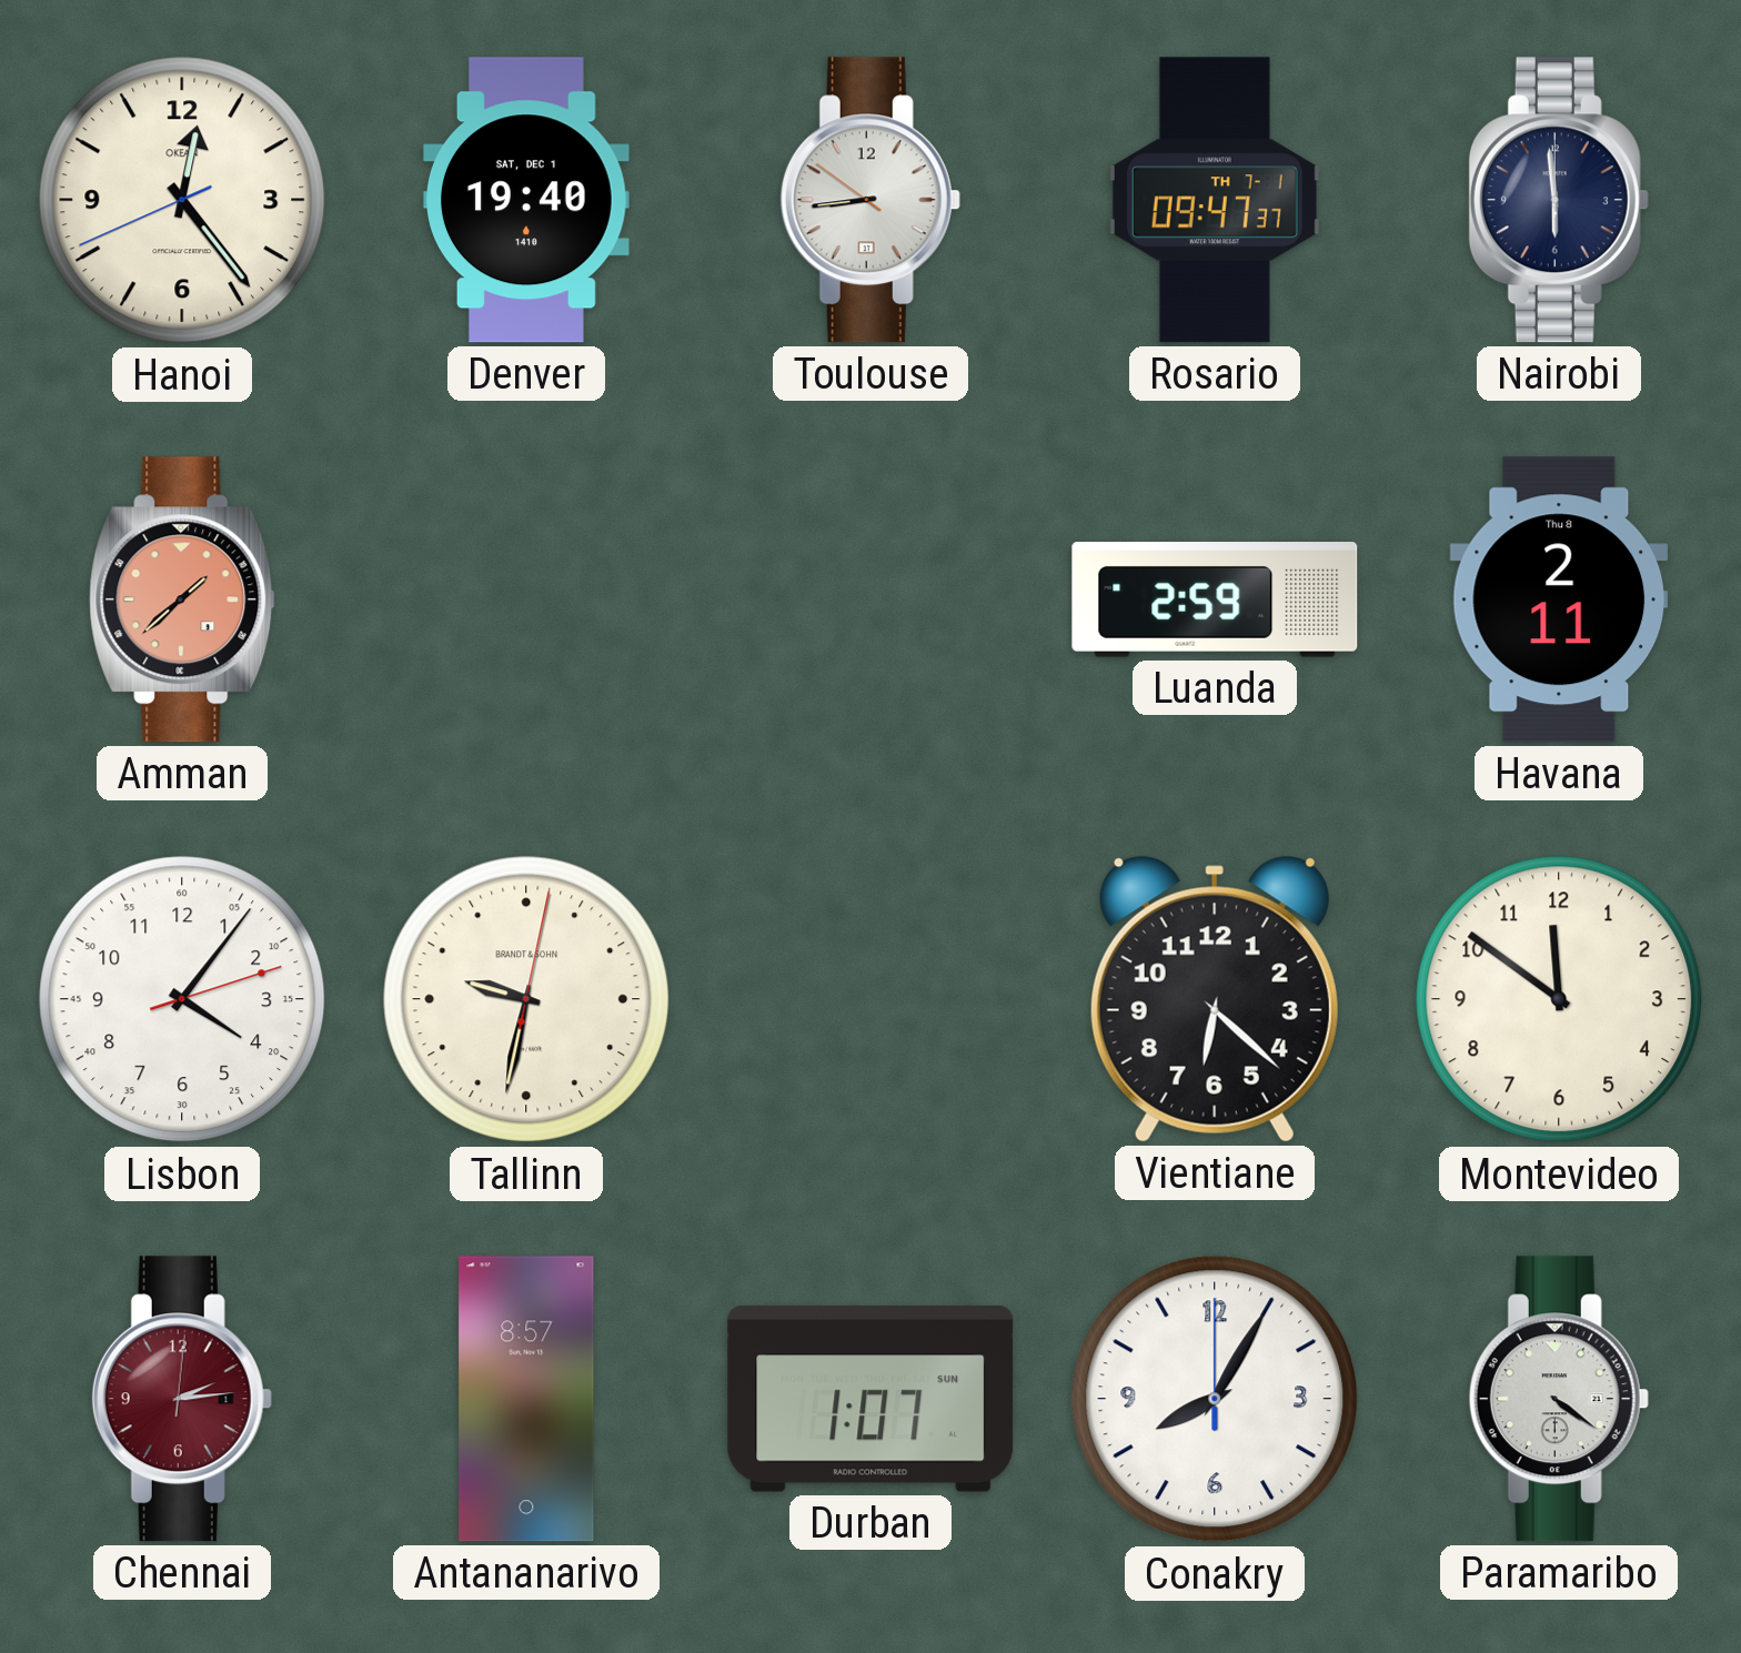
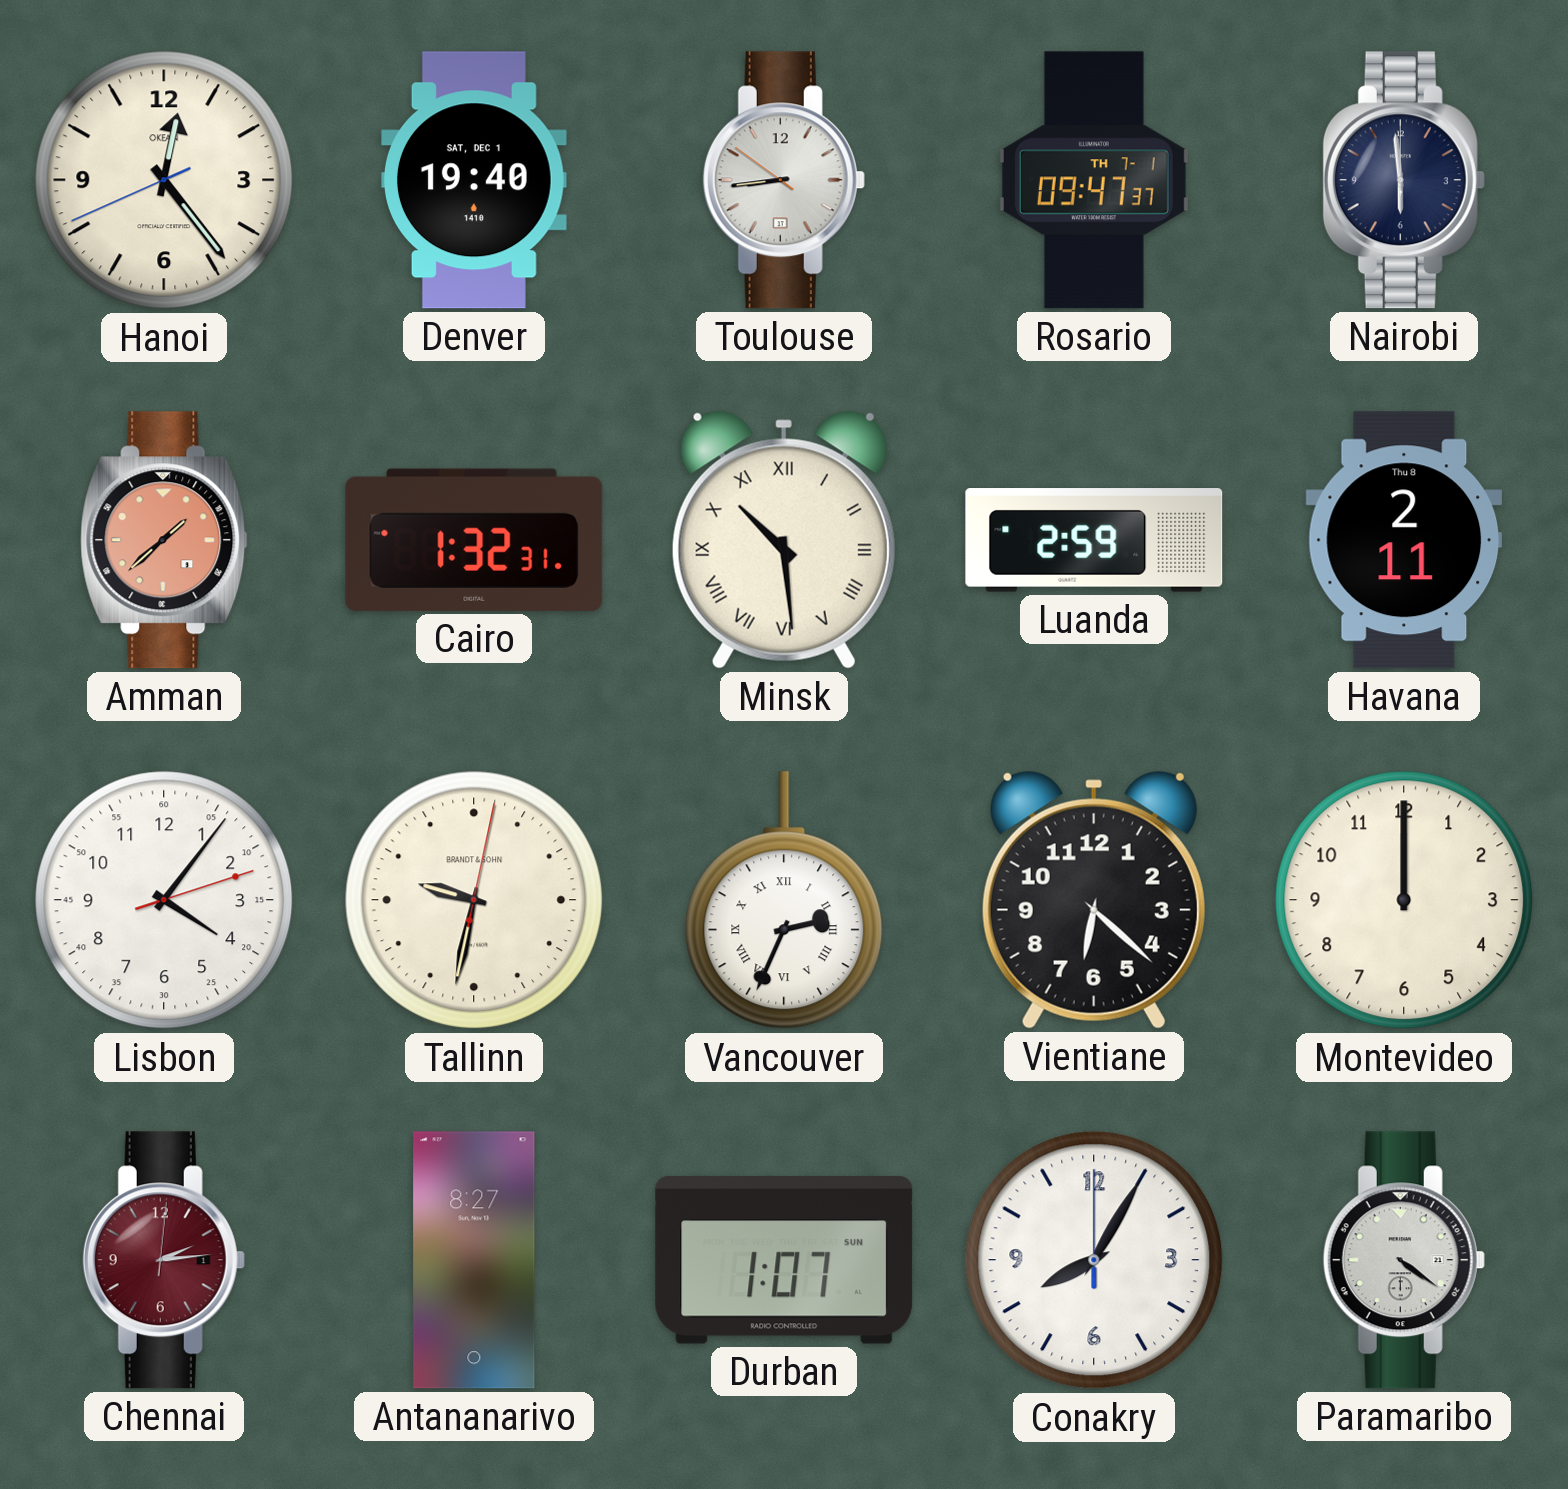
Cairo: none -> 1:32
Minsk: none -> 10:29
Vancouver: none -> 2:34
Montevideo: 11:51 -> 12:00
Antananarivo: 8:57 -> 8:27
